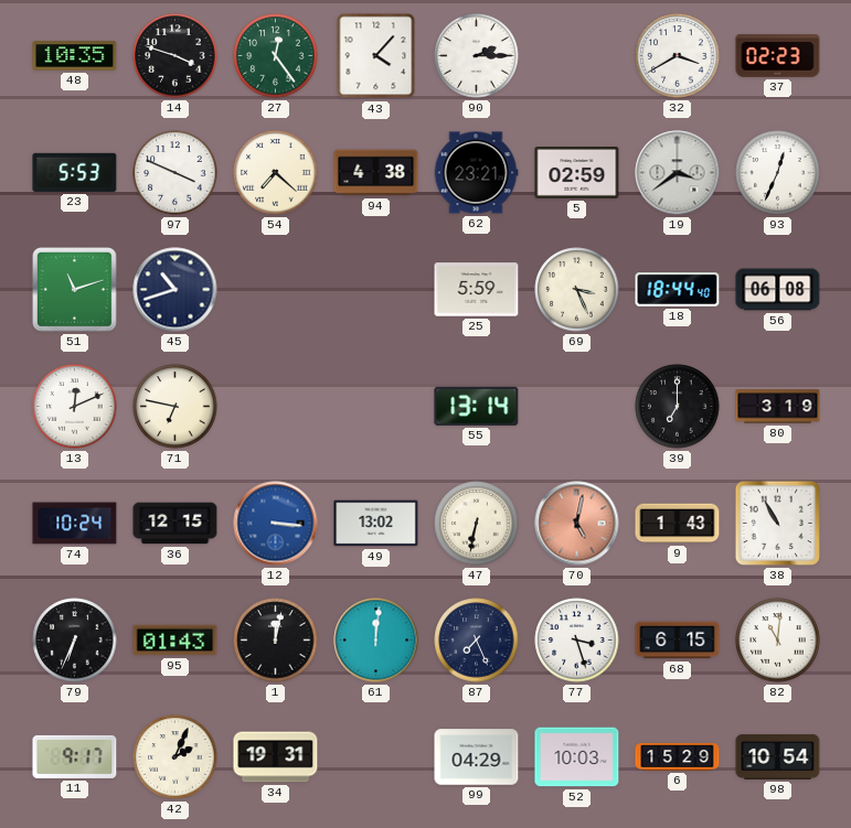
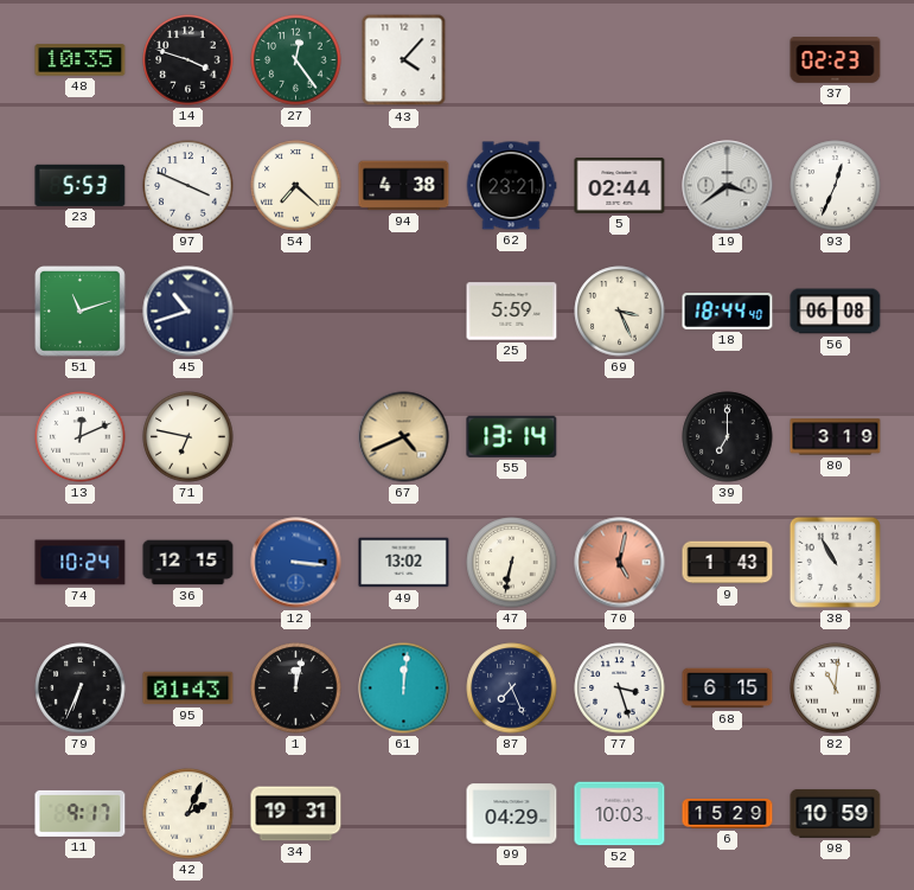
90: 2:15 -> none
32: 3:40 -> none
5: 02:59 -> 02:44
67: none -> 4:41
98: 10:54 -> 10:59
